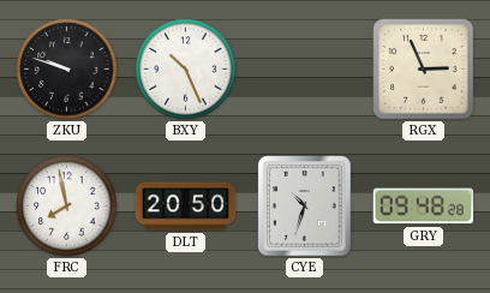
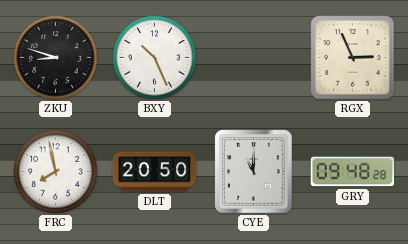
ZKU: 9:48 -> 8:48
CYE: 10:33 -> 11:00
